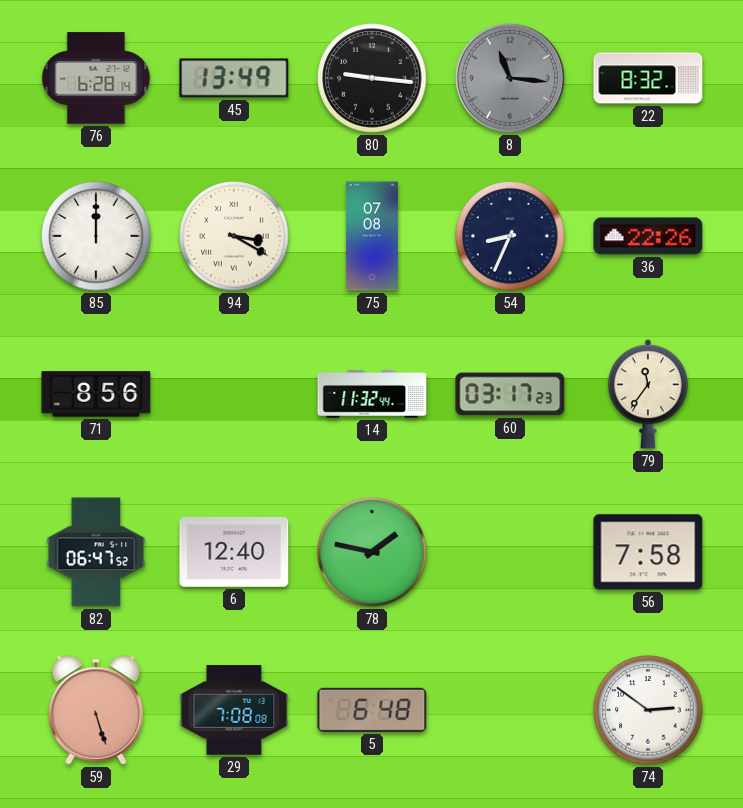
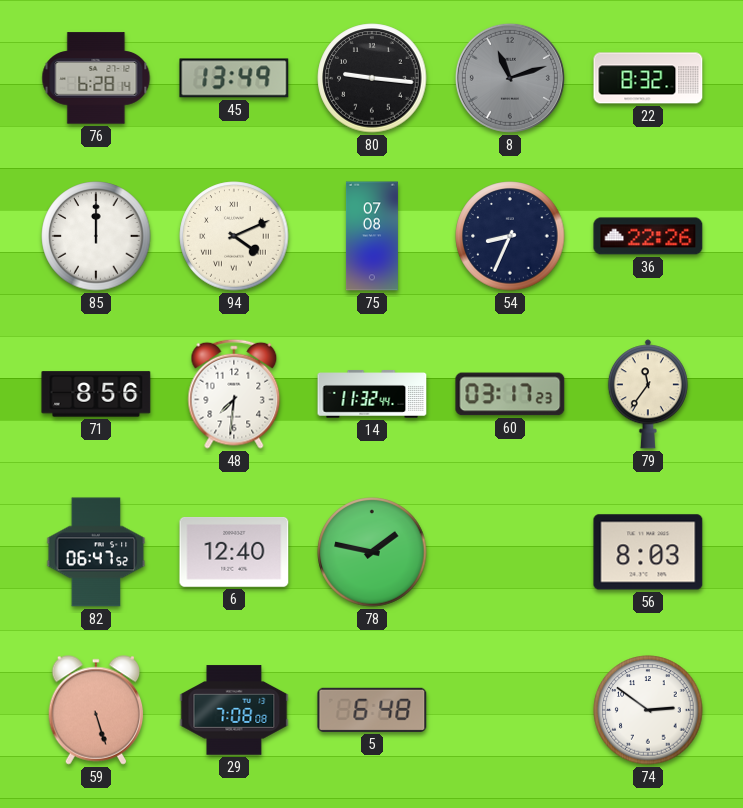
8: 11:16 -> 11:12
94: 3:20 -> 4:11
48: none -> 7:31
56: 7:58 -> 8:03
